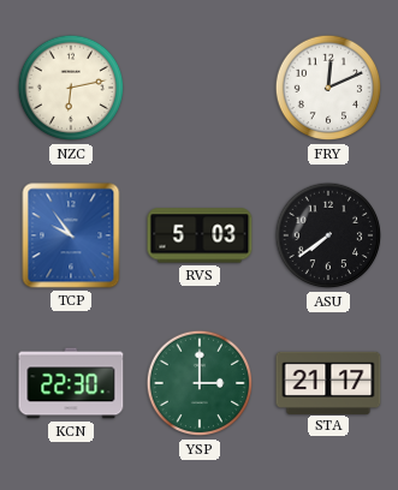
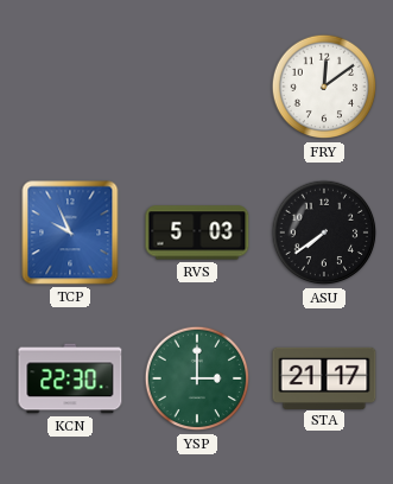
NZC: 6:13 -> none
FRY: 12:11 -> 12:09
TCP: 9:54 -> 9:56
